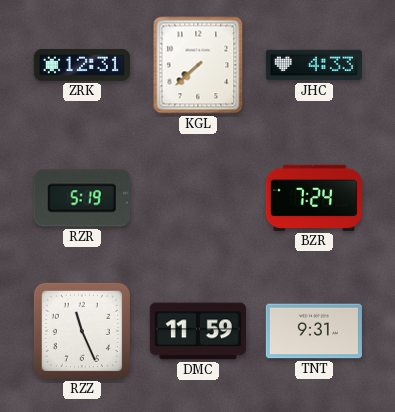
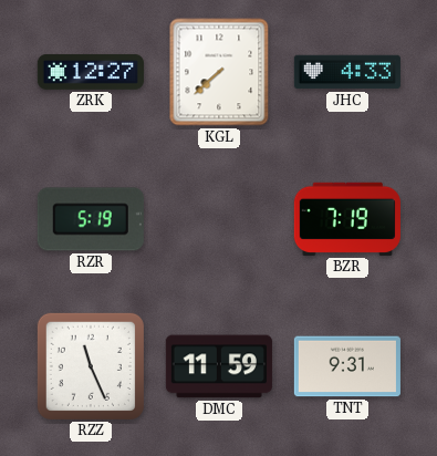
ZRK: 12:31 -> 12:27
BZR: 7:24 -> 7:19
